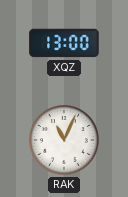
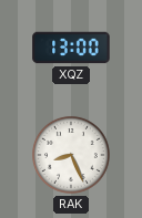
RAK: 11:04 -> 8:26
